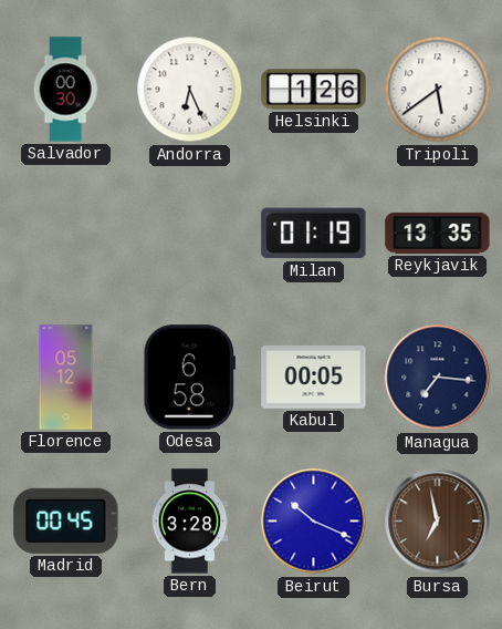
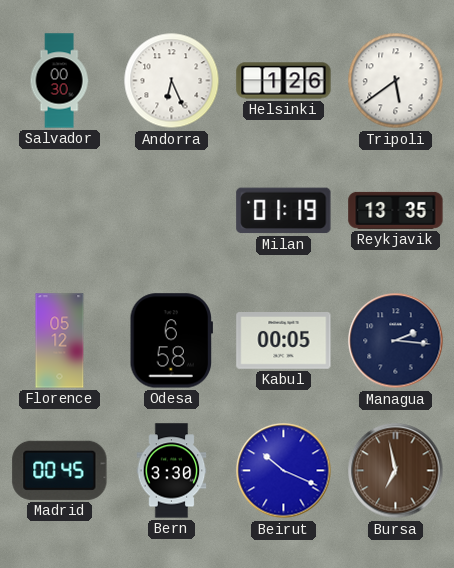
Managua: 7:16 -> 2:16
Bern: 3:28 -> 3:30
